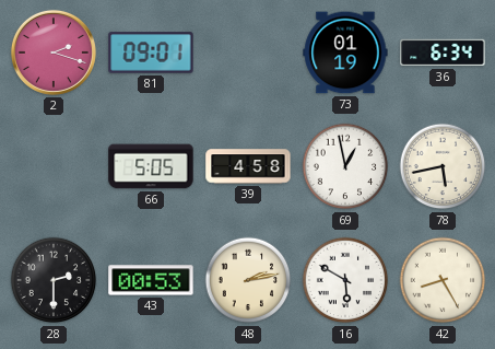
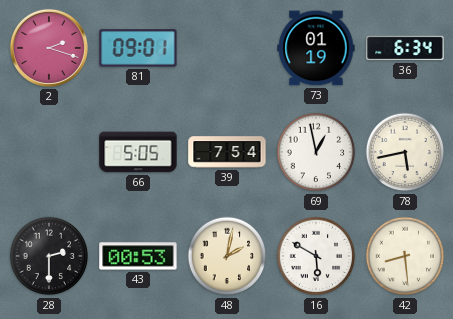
39: 4:58 -> 7:54
48: 2:13 -> 2:02
42: 8:25 -> 8:29
